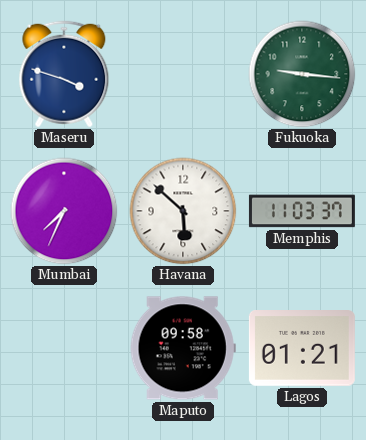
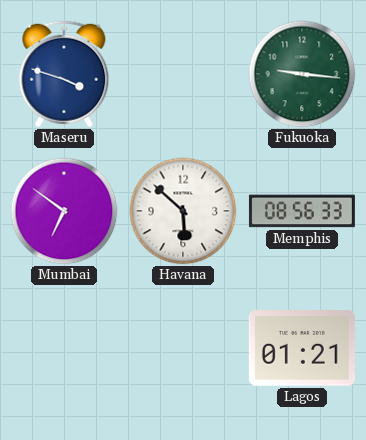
Mumbai: 7:34 -> 6:51
Memphis: 11:03 -> 08:56
Maputo: 09:58 -> none
